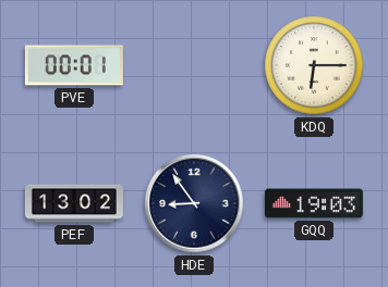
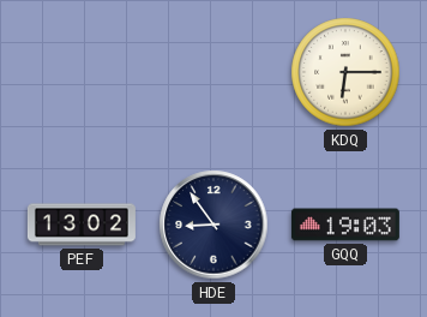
PVE: 00:01 -> none
